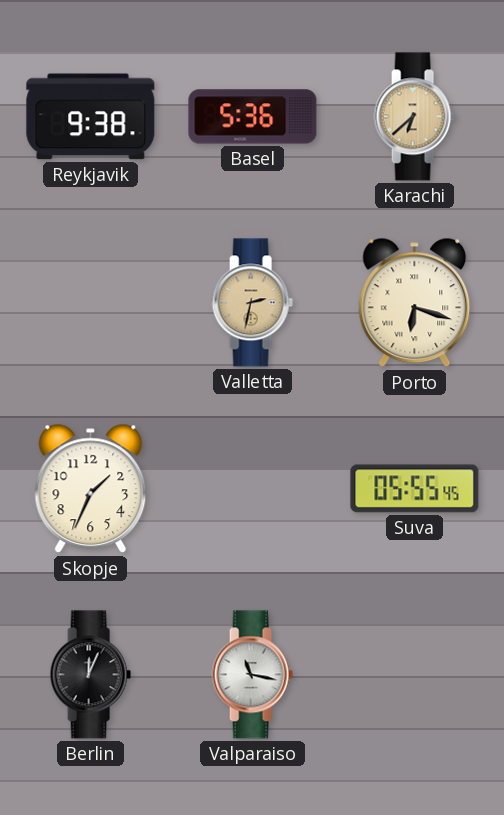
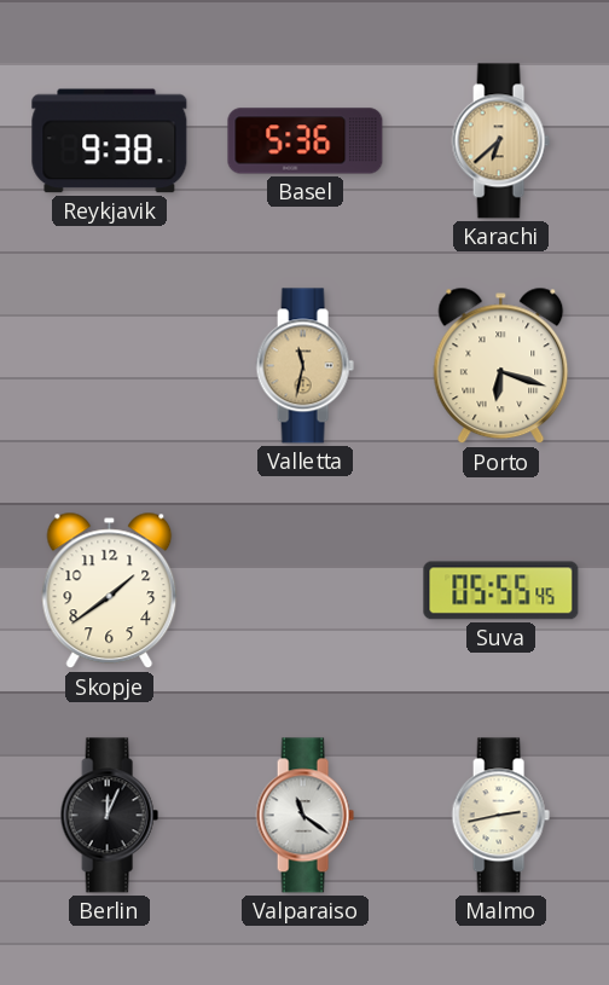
Valletta: 2:32 -> 11:32
Skopje: 1:34 -> 1:39
Valparaiso: 11:17 -> 11:21
Malmo: none -> 2:43
